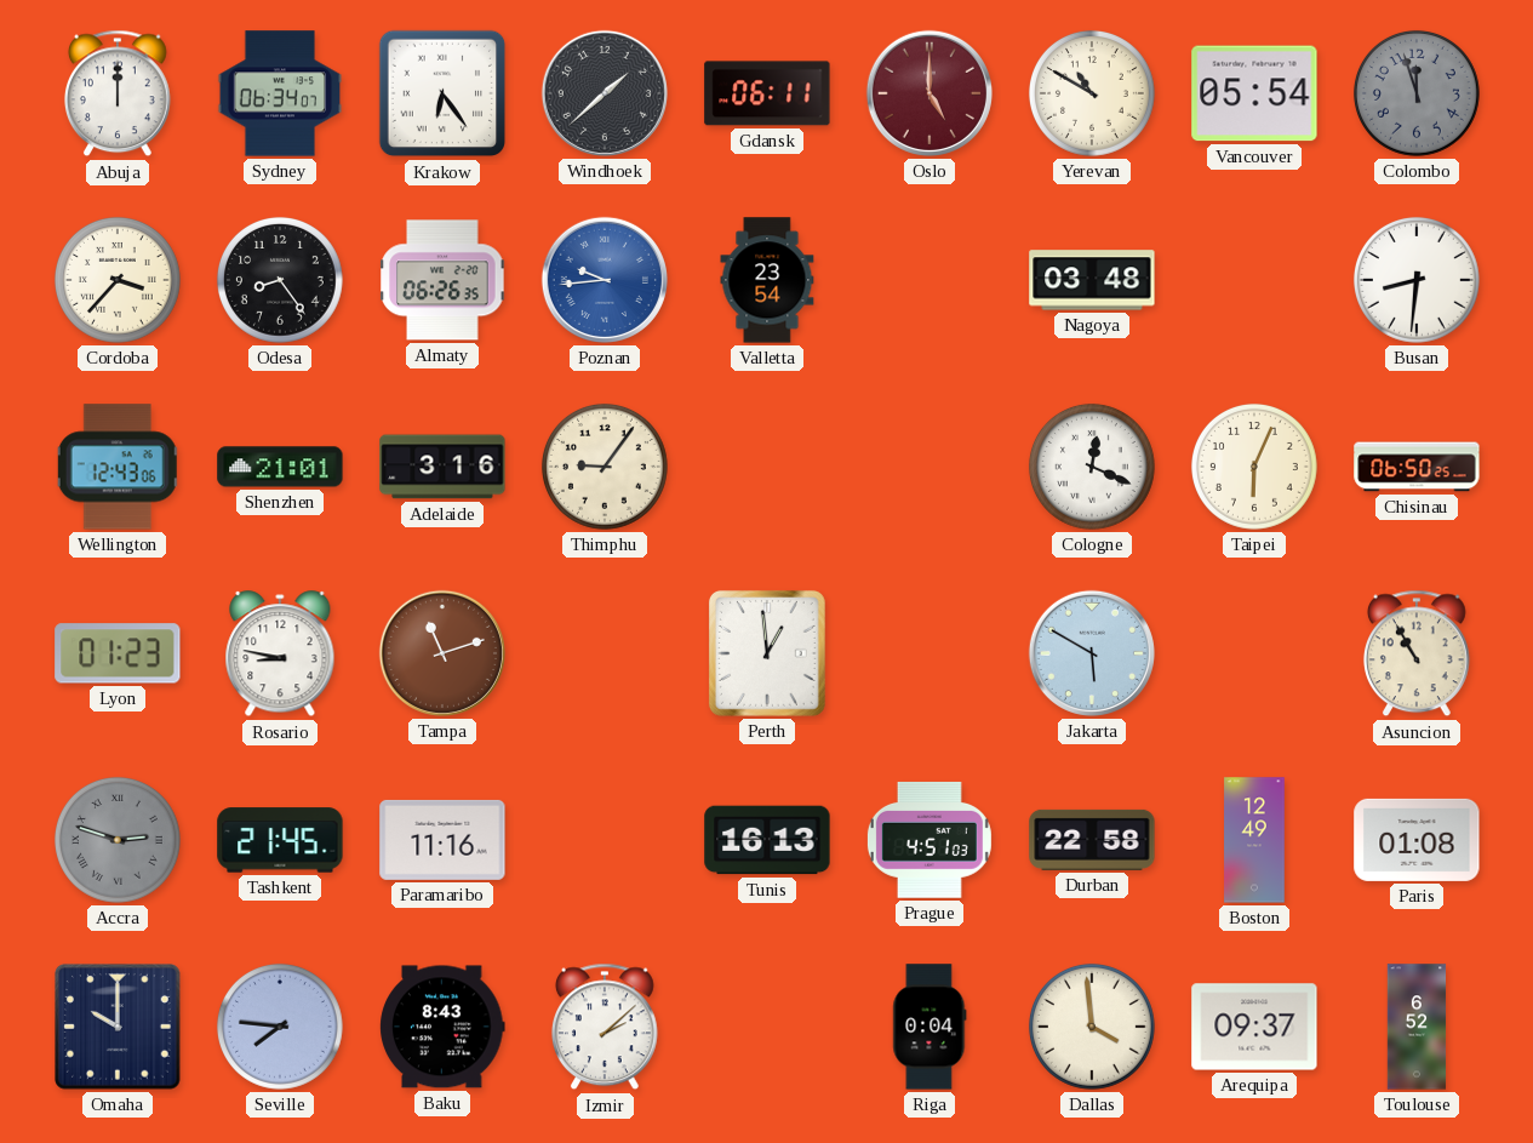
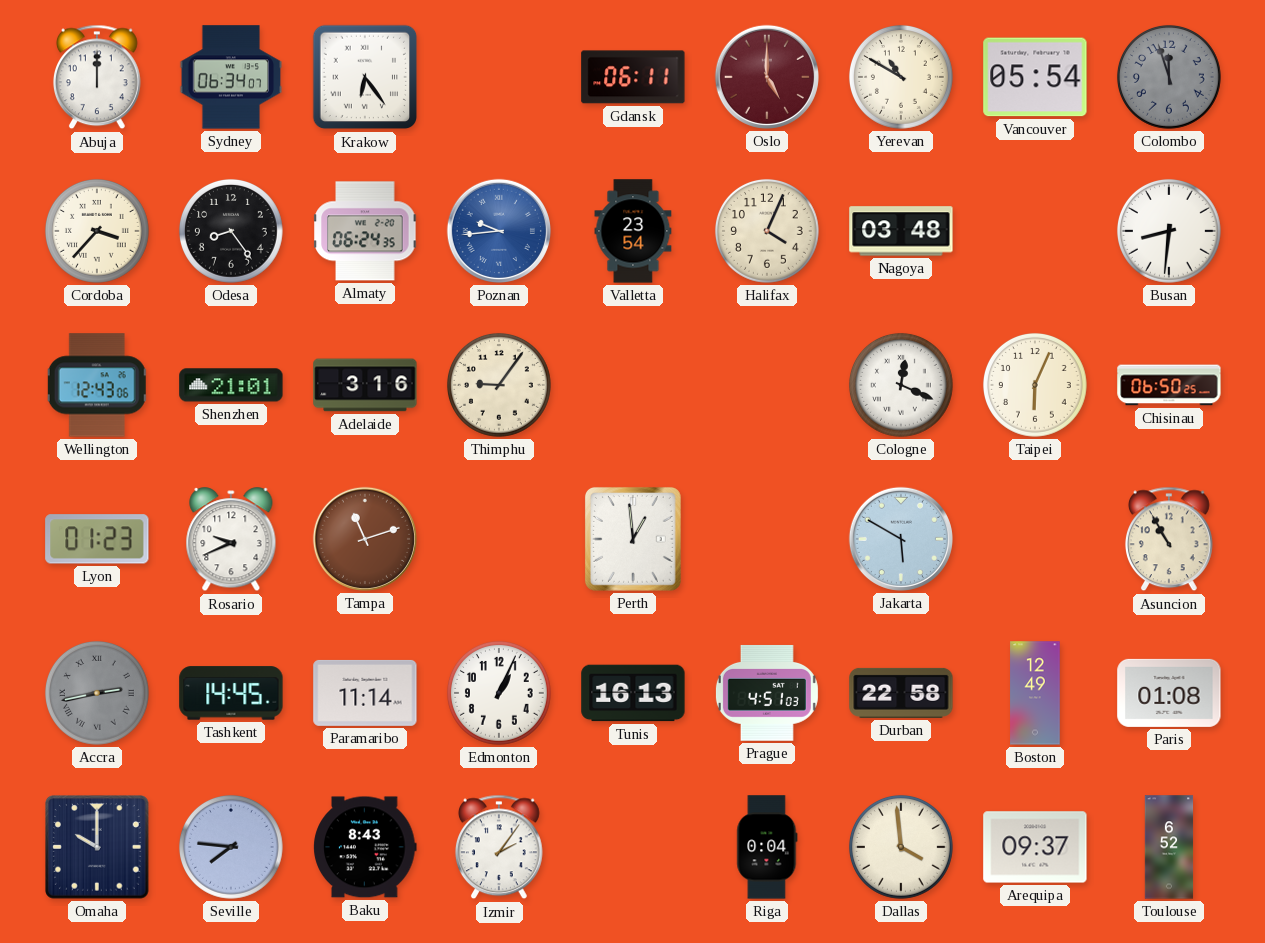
Windhoek: 1:38 -> none
Almaty: 06:26 -> 06:24
Halifax: none -> 4:04
Rosario: 8:47 -> 9:41
Accra: 2:48 -> 2:43
Tashkent: 21:45 -> 14:45
Paramaribo: 11:16 -> 11:14
Edmonton: none -> 1:04
Izmir: 2:08 -> 2:06
